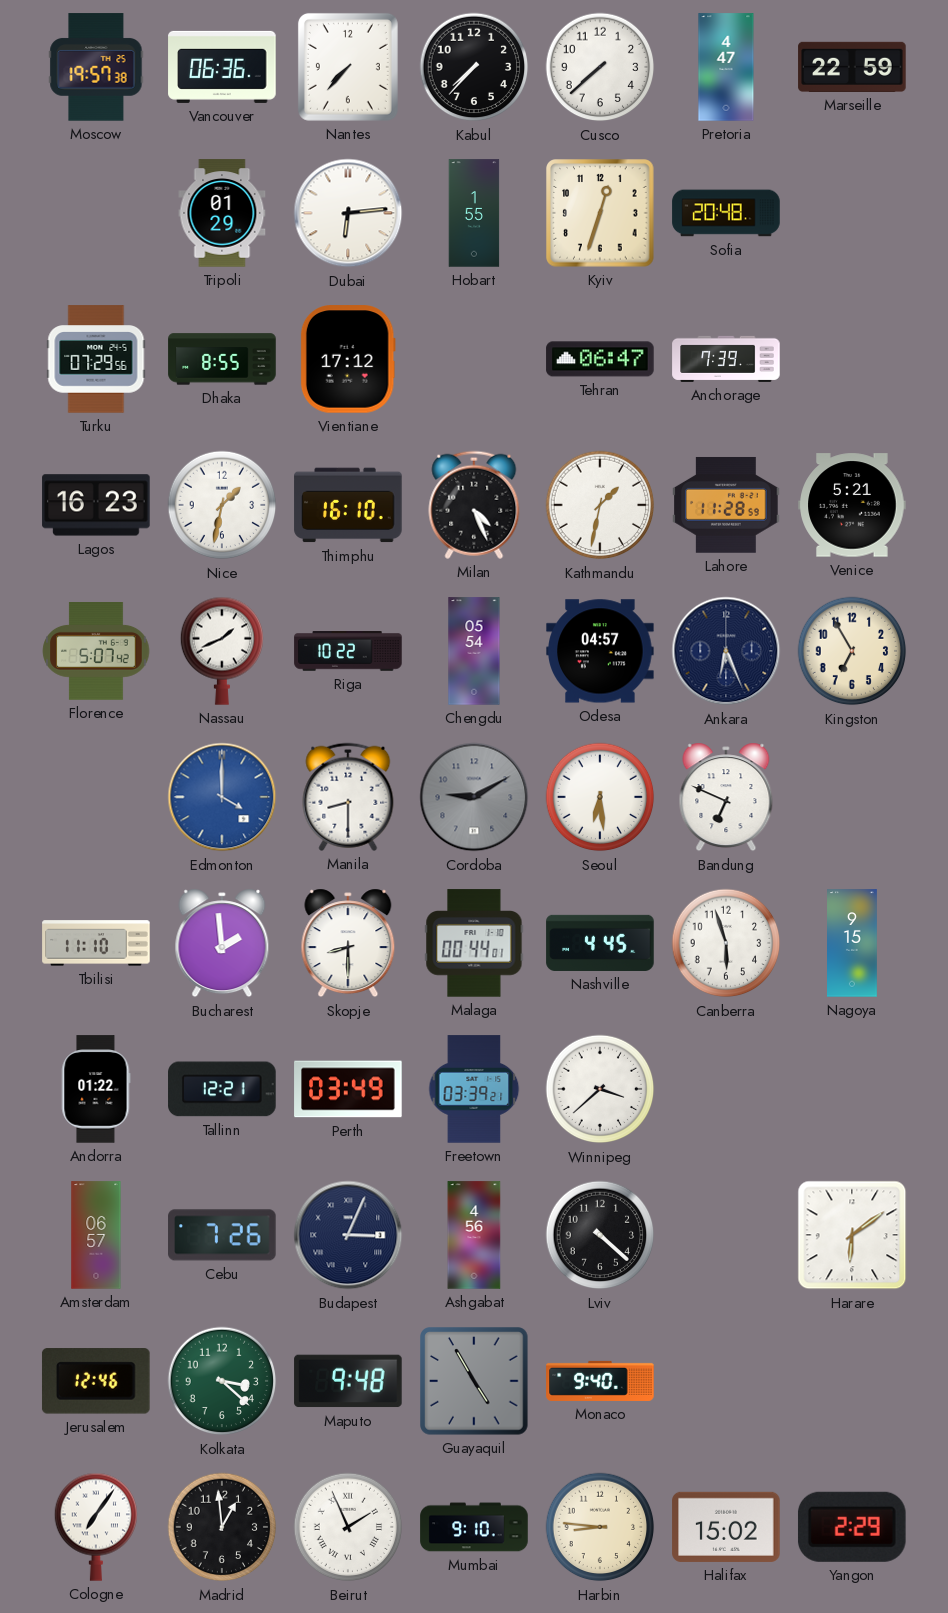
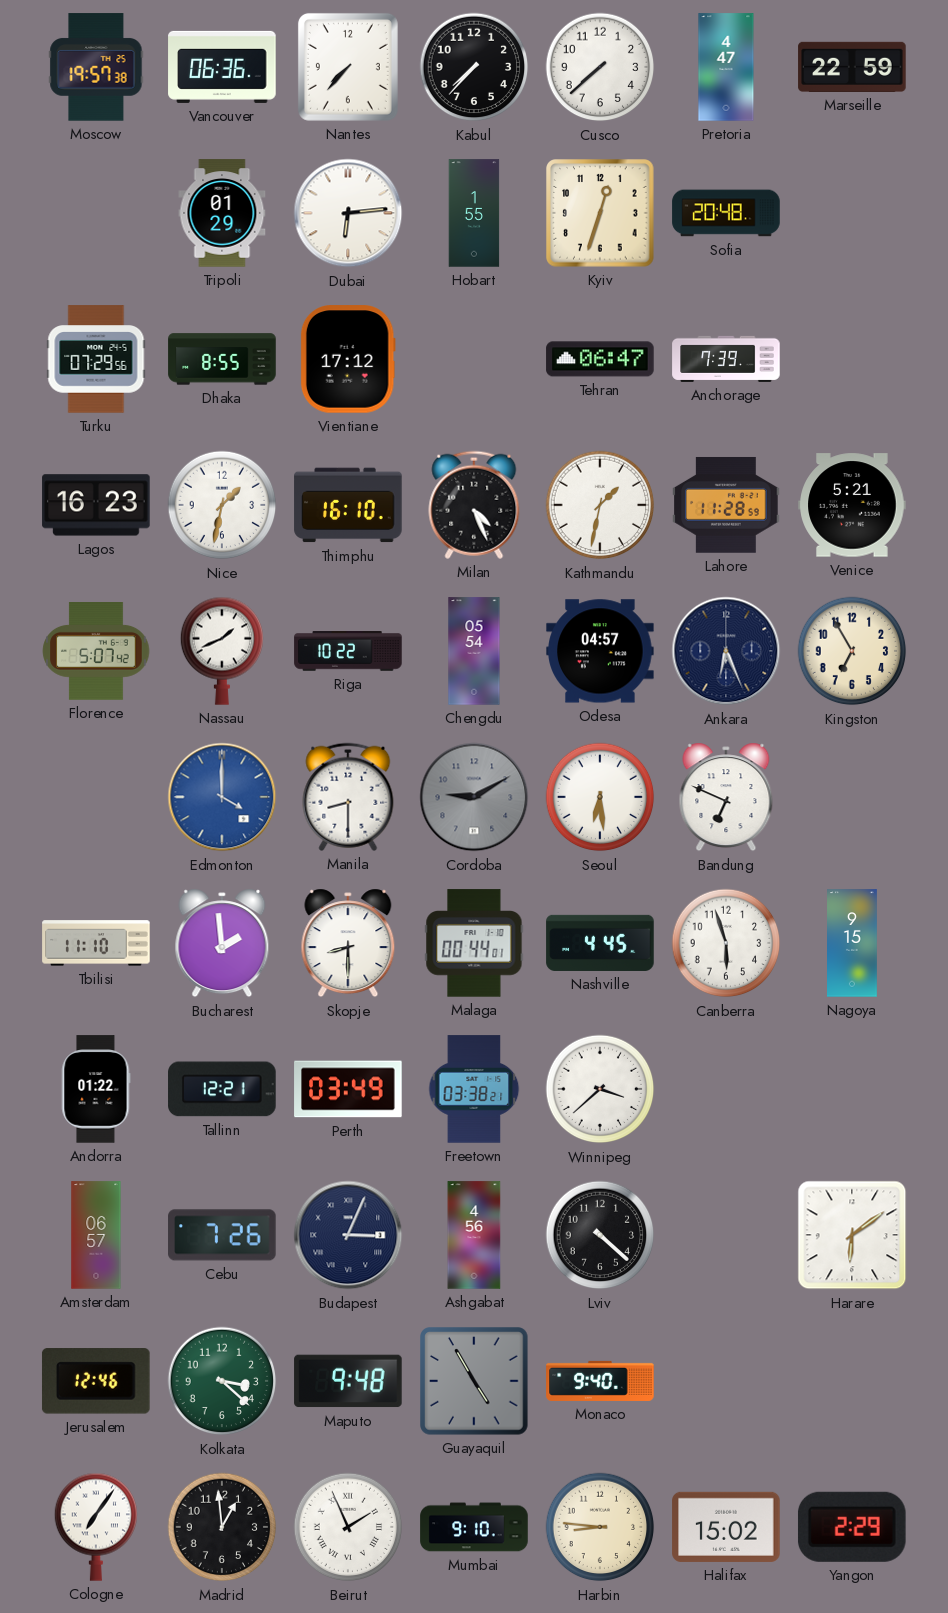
Freetown: 03:39 -> 03:38
